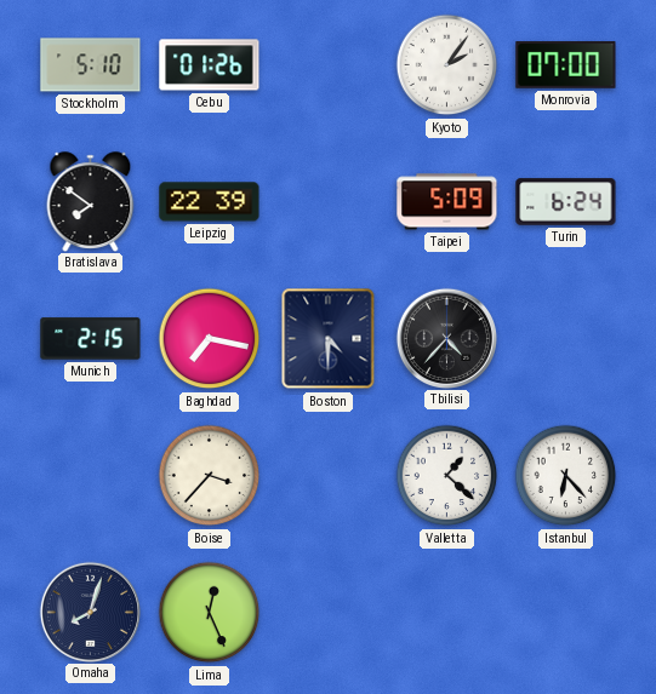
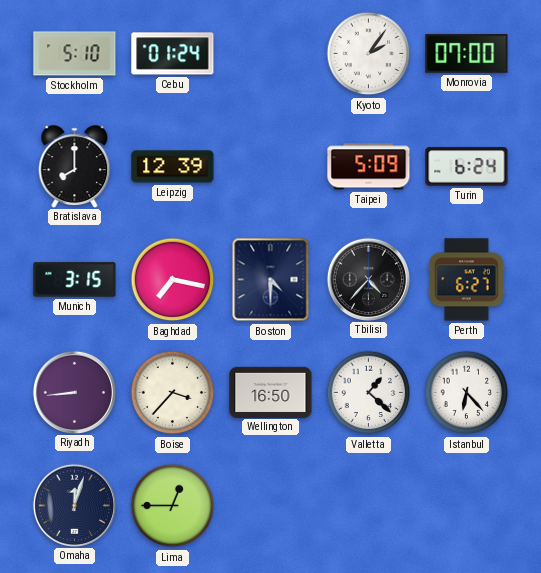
Cebu: 01:26 -> 01:24
Bratislava: 7:51 -> 8:00
Leipzig: 22:39 -> 12:39
Munich: 2:15 -> 3:15
Perth: none -> 6:27
Riyadh: none -> 8:44
Wellington: none -> 16:50
Omaha: 8:03 -> 12:03
Lima: 12:26 -> 12:45
